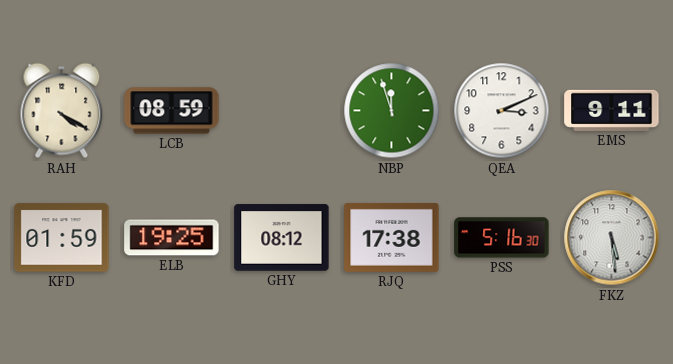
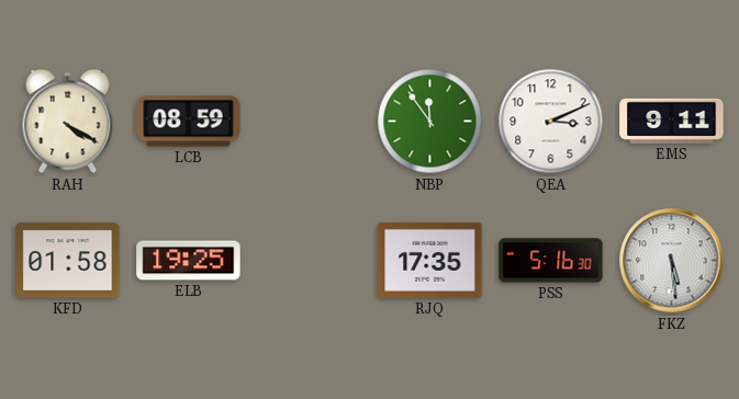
NBP: 11:57 -> 11:54
KFD: 01:59 -> 01:58
GHY: 08:12 -> none
RJQ: 17:38 -> 17:35
